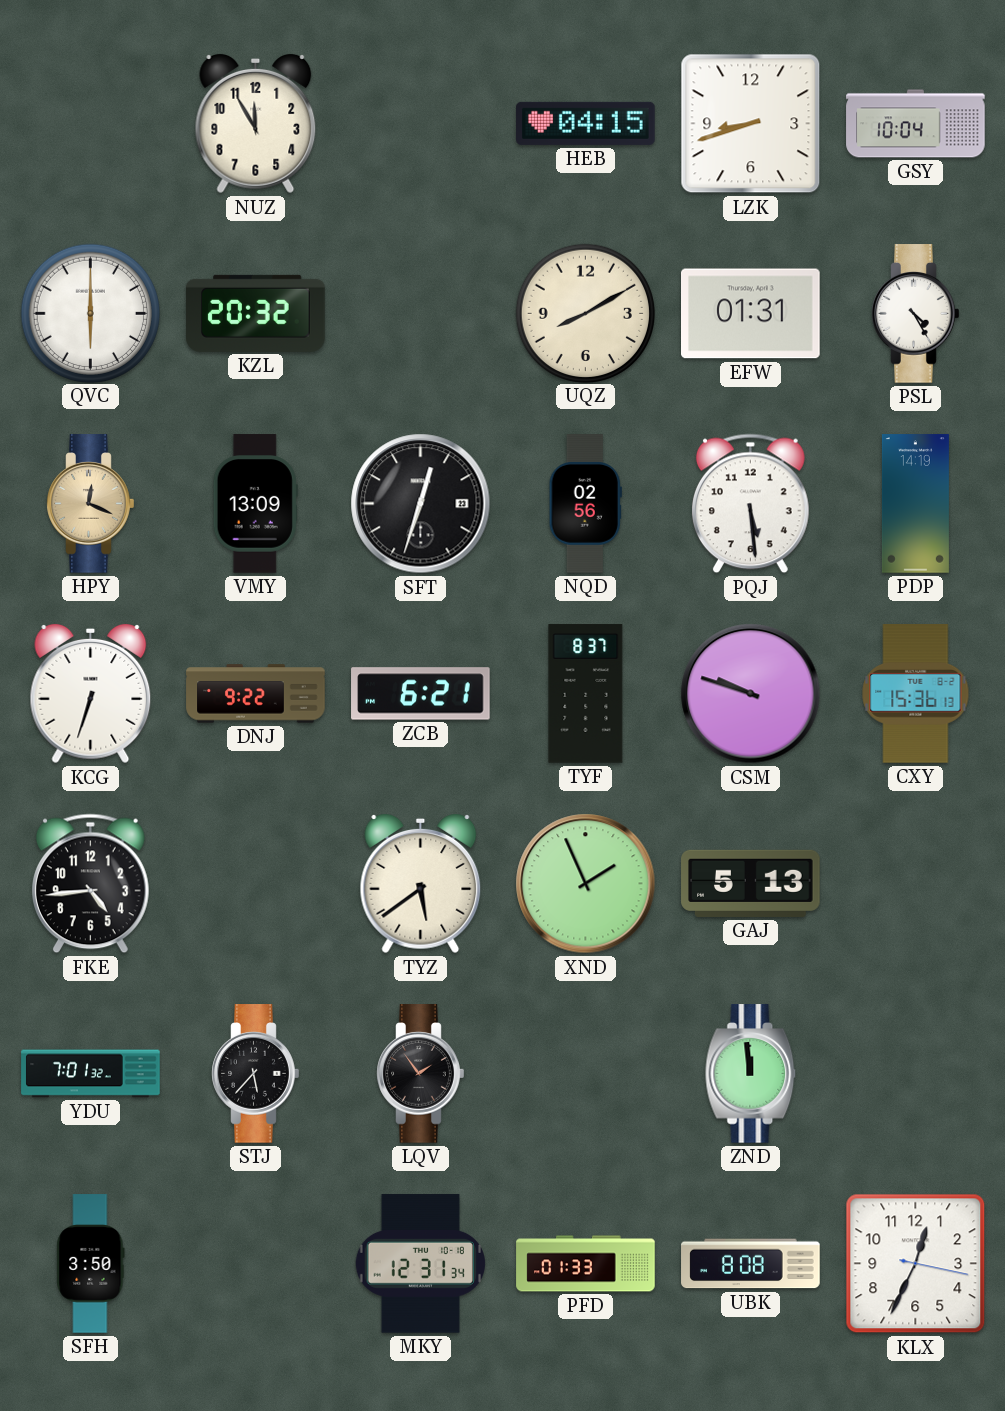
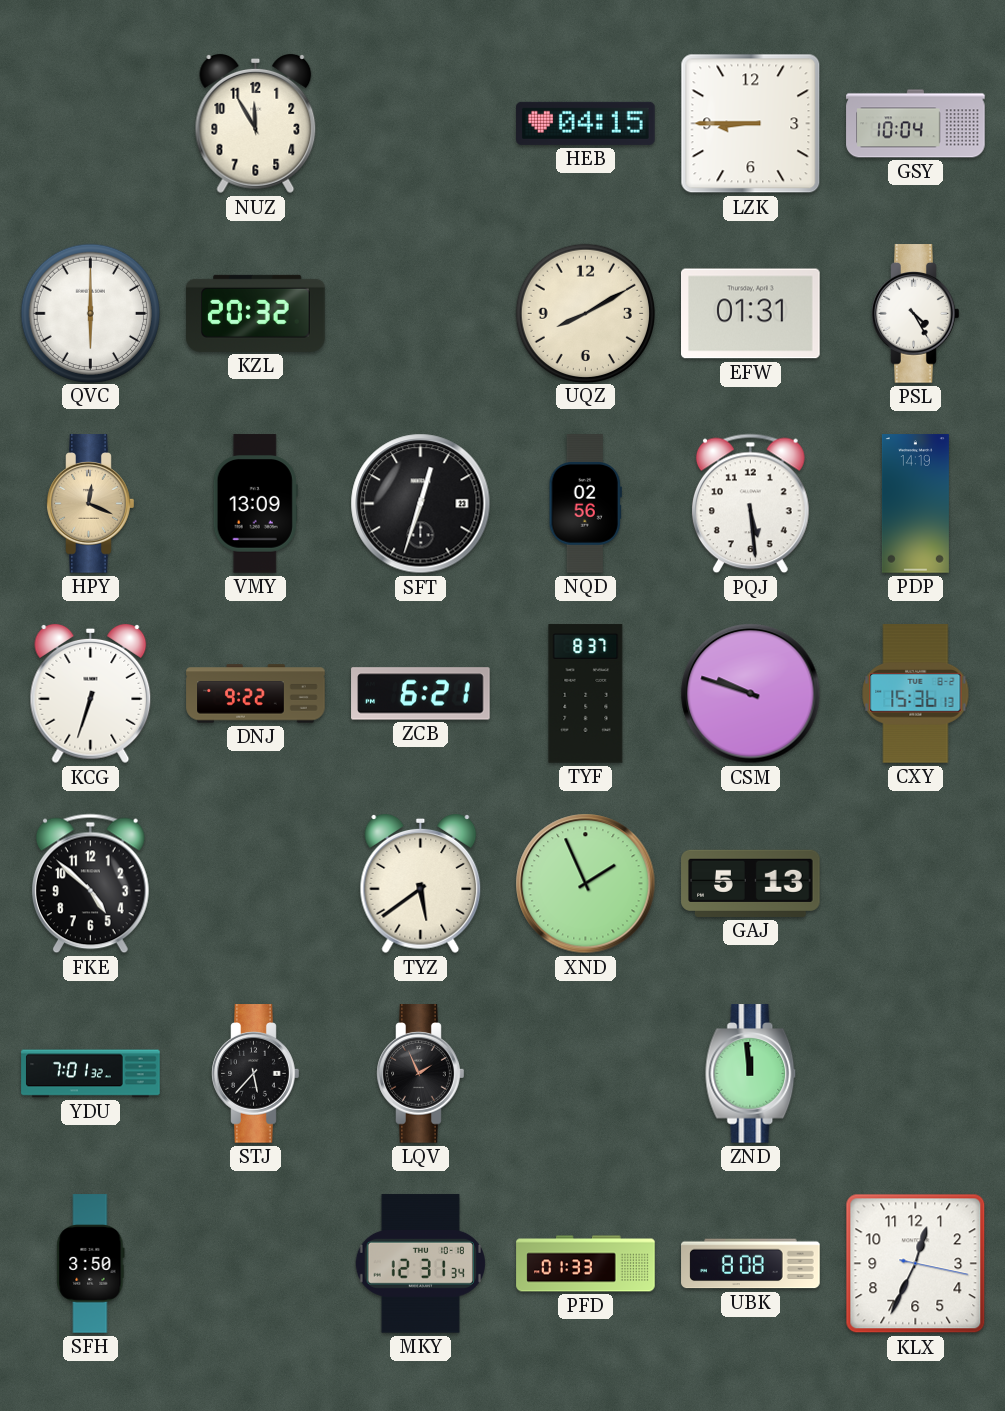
LZK: 8:42 -> 8:45
FKE: 4:44 -> 4:52
LQV: 1:54 -> 1:56
